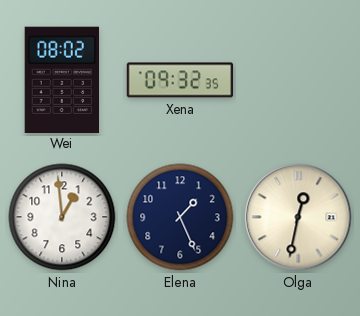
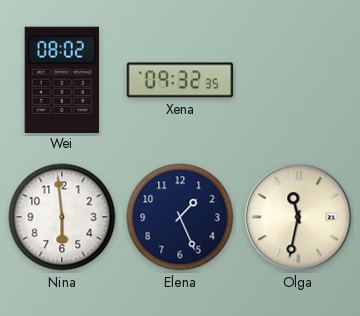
Nina: 12:59 -> 5:59
Olga: 12:32 -> 11:32
